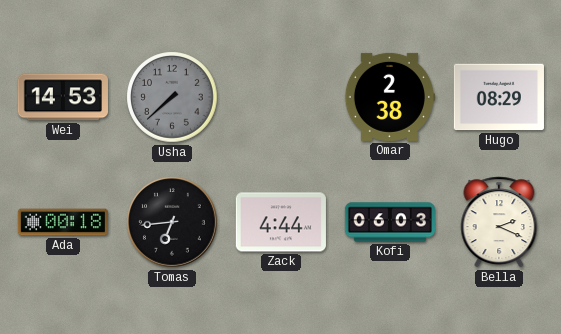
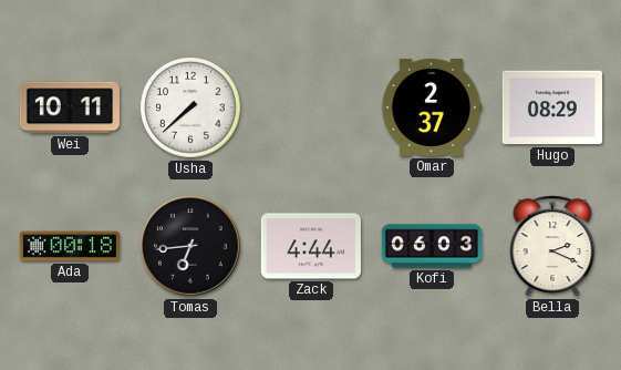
Wei: 14:53 -> 10:11
Usha dial: grey -> white
Omar: 2:38 -> 2:37
